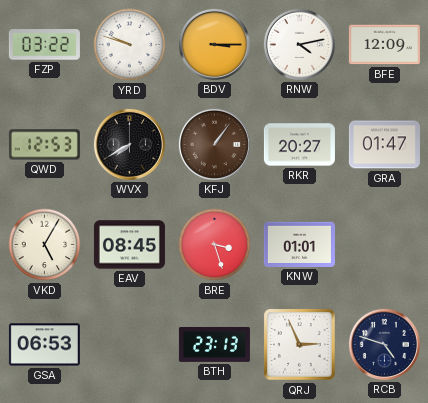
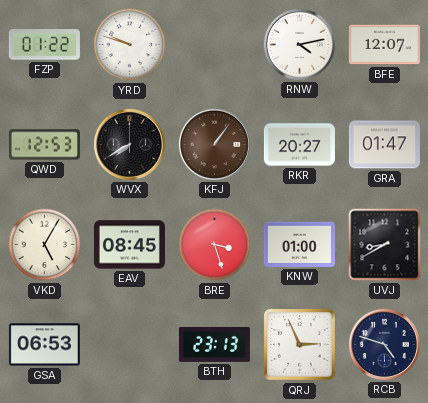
FZP: 03:22 -> 01:22
BDV: 3:15 -> none
BFE: 12:09 -> 12:07
KNW: 01:01 -> 01:00
UVJ: none -> 8:40
